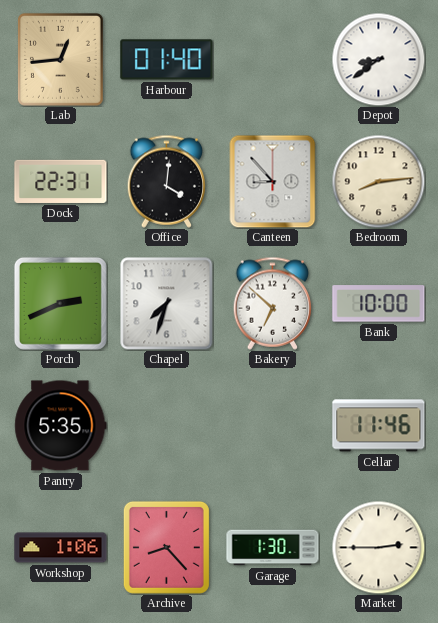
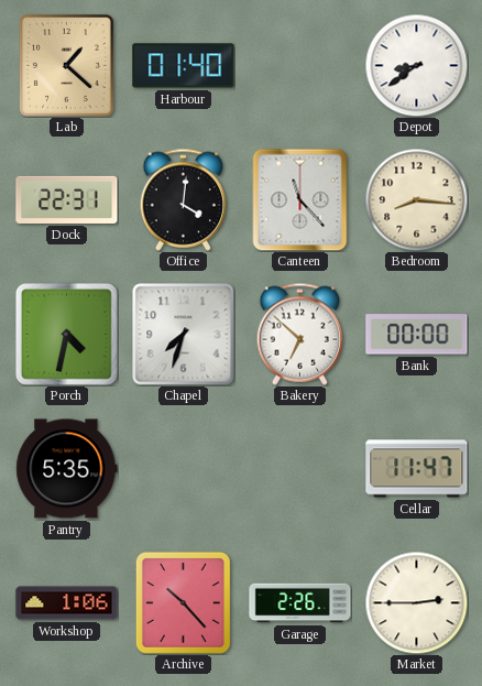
Lab: 12:44 -> 1:22
Canteen: 8:53 -> 11:23
Bedroom: 8:14 -> 8:16
Porch: 2:41 -> 4:32
Bank: 10:00 -> 00:00
Cellar: 11:46 -> 11:47
Archive: 8:23 -> 10:23
Garage: 1:30 -> 2:26
